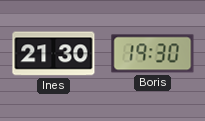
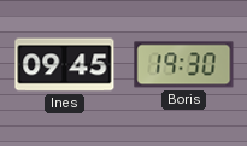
Ines: 21:30 -> 09:45
